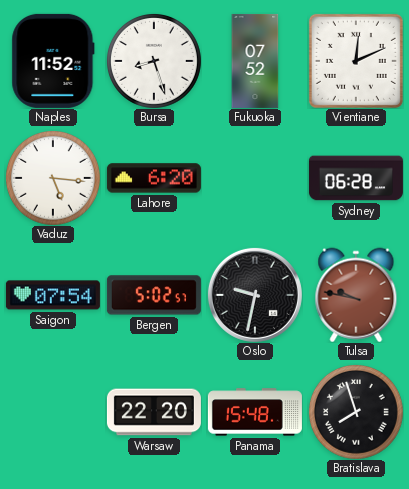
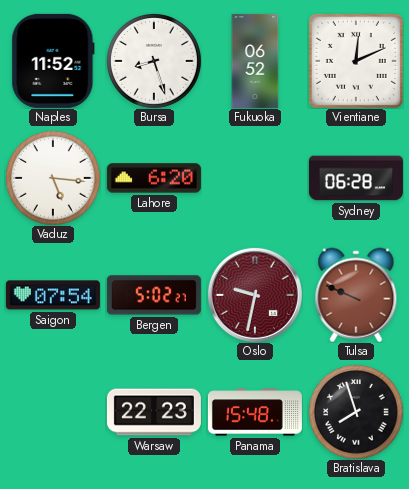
Fukuoka: 07:52 -> 06:52
Bergen: 5:02:57 -> 5:02:27
Oslo dial: black -> burgundy
Tulsa: 9:47 -> 9:49
Warsaw: 22:20 -> 22:23
